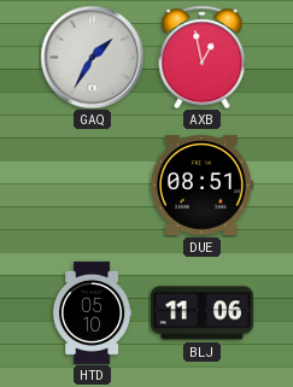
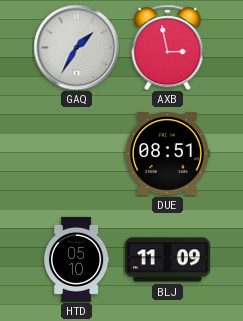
AXB: 12:58 -> 2:58
BLJ: 11:06 -> 11:09
